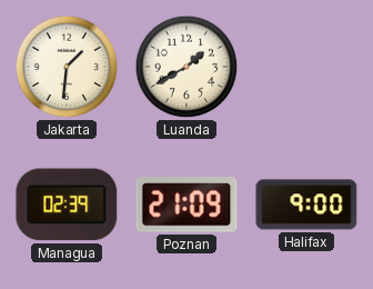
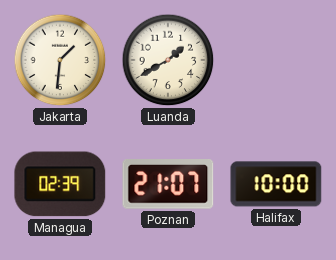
Poznan: 21:09 -> 21:07
Halifax: 9:00 -> 10:00
